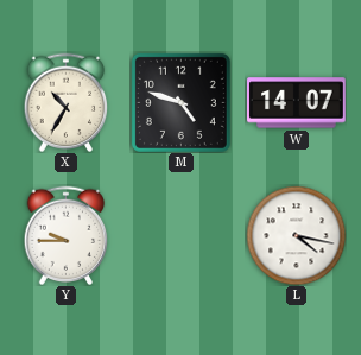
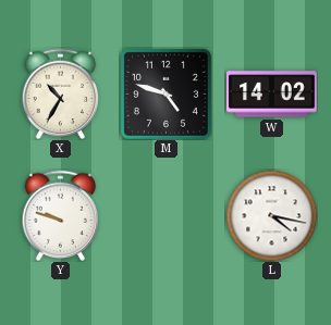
W: 14:07 -> 14:02
Y: 9:45 -> 9:48
